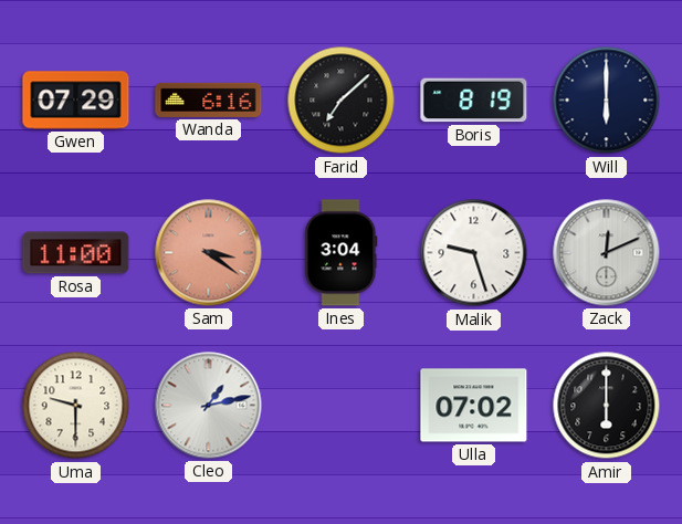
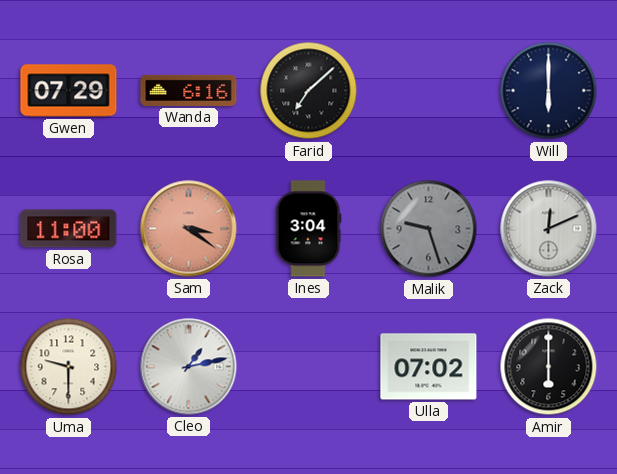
Boris: 8:19 -> none
Malik dial: white -> grey
